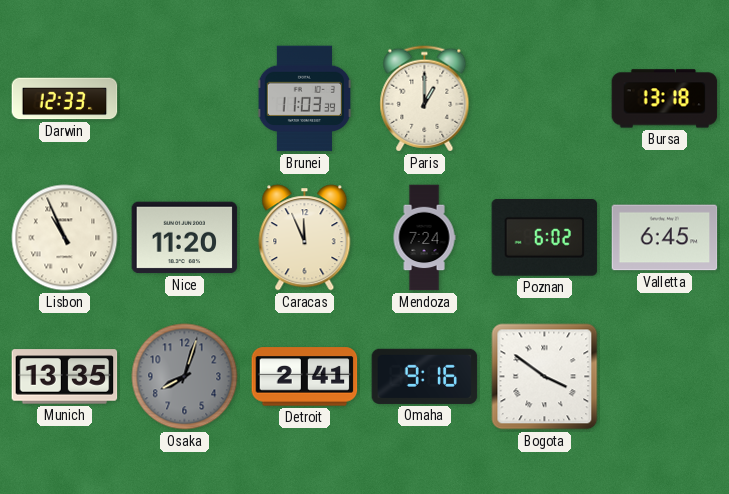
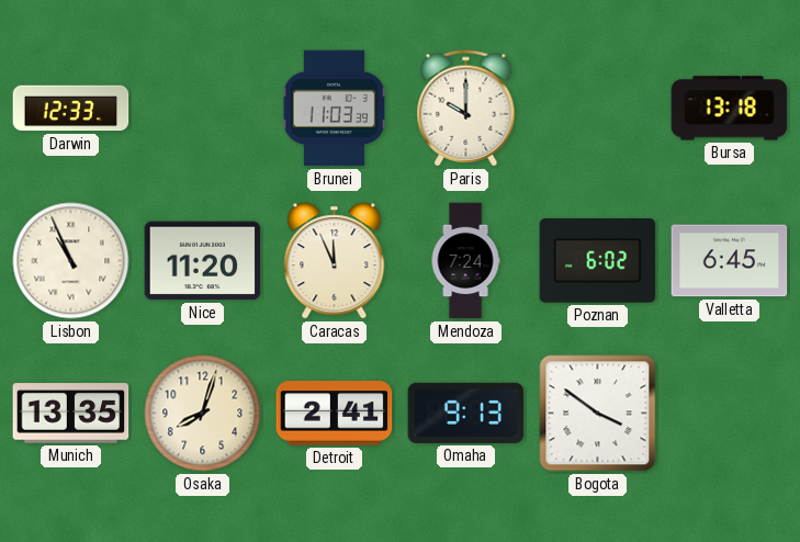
Paris: 1:00 -> 10:00
Osaka dial: grey -> cream
Omaha: 9:16 -> 9:13
